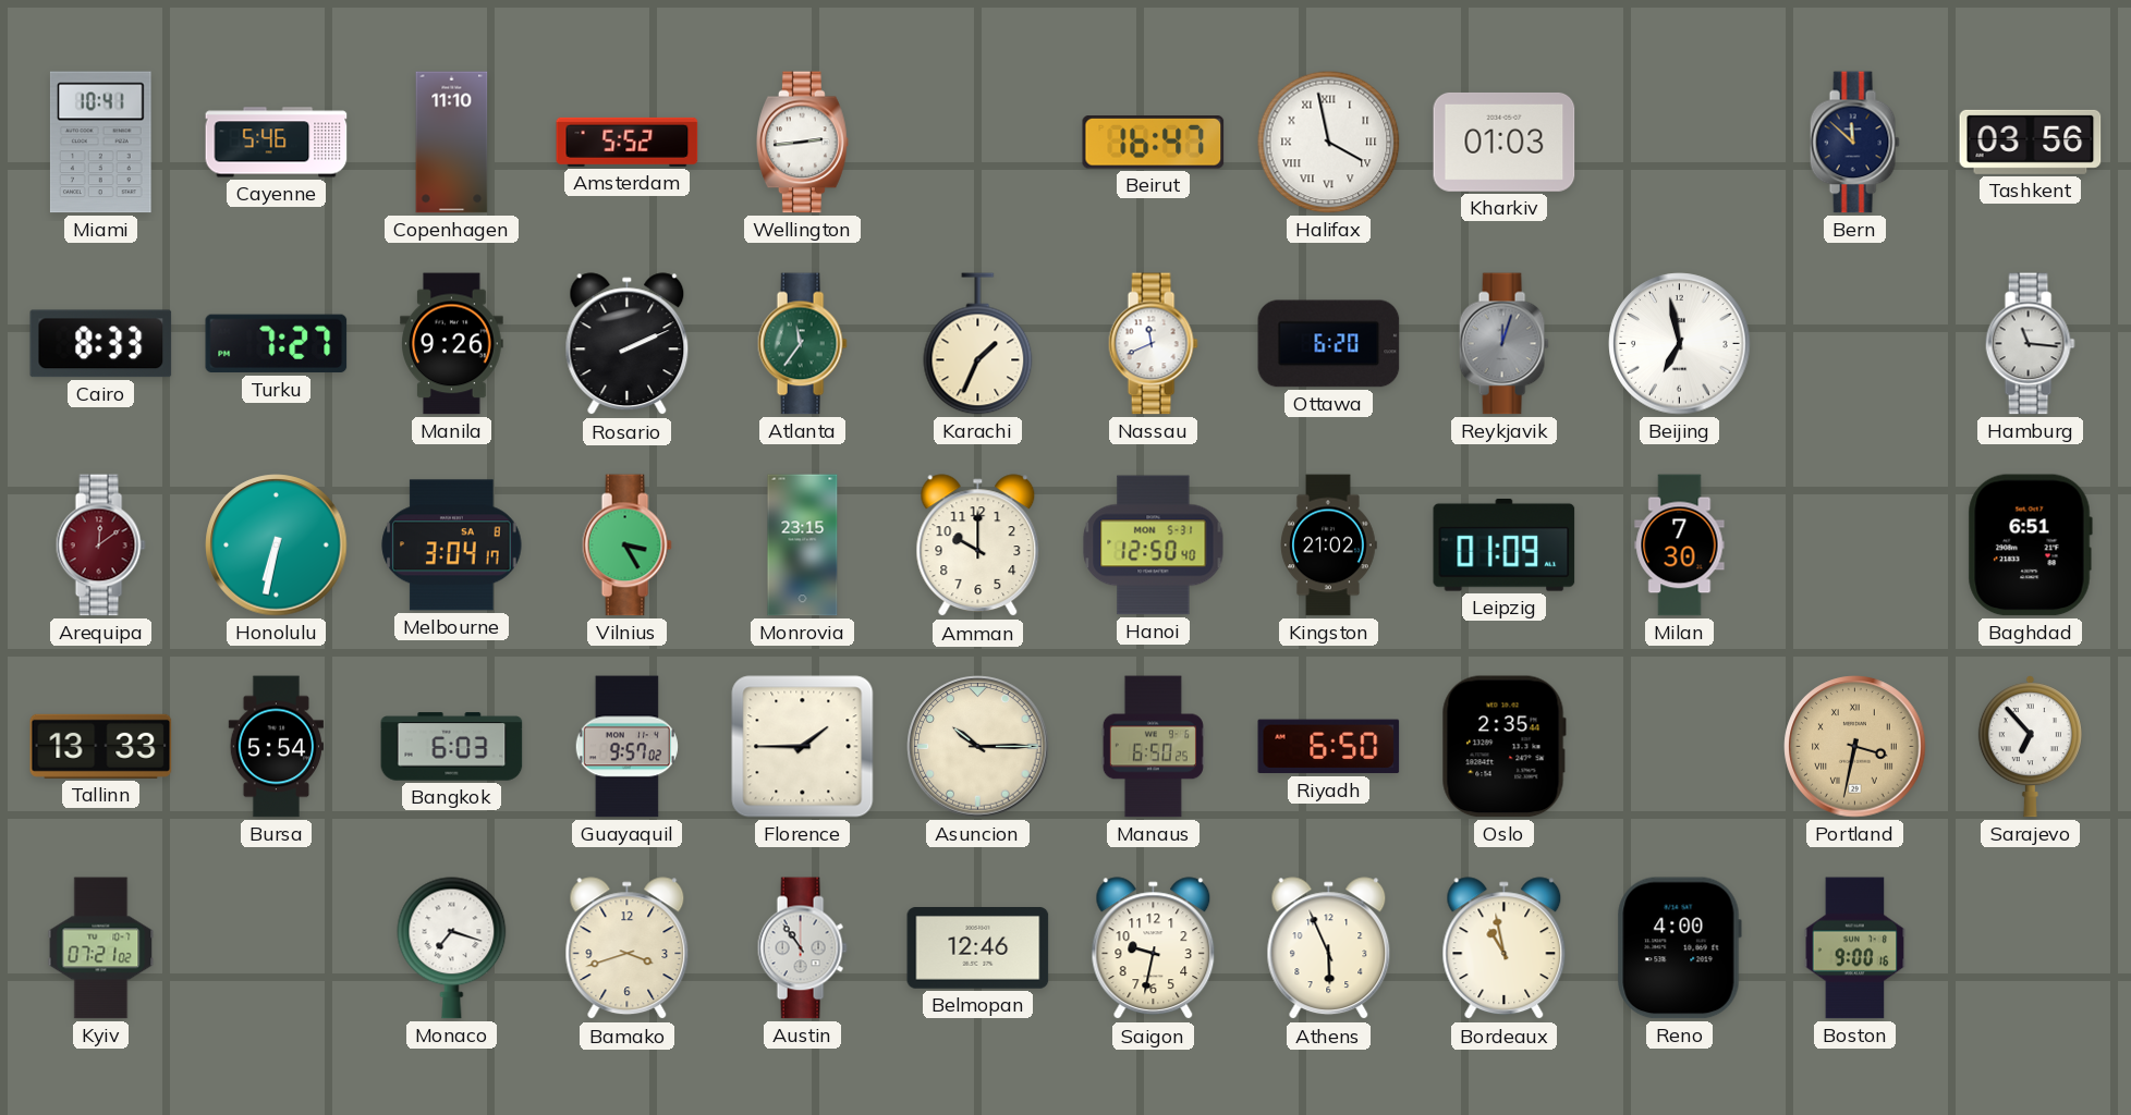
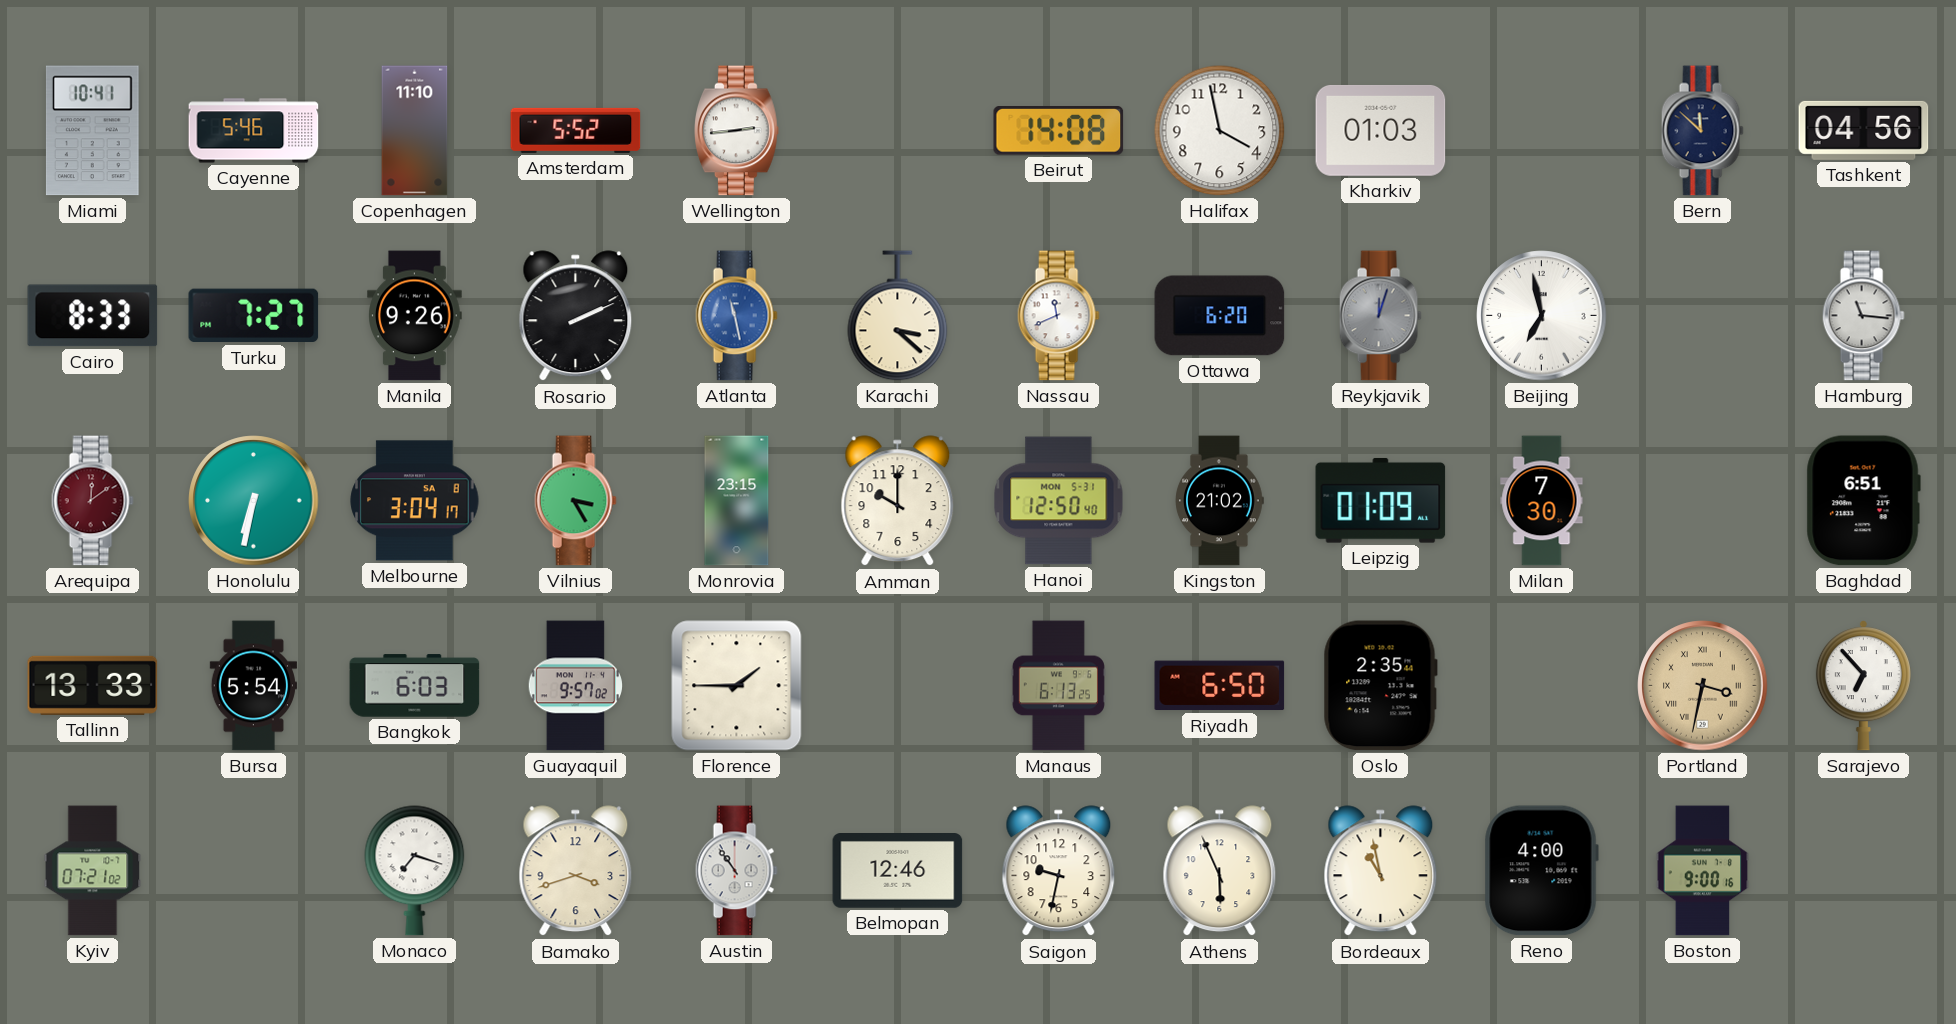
Beirut: 16:47 -> 14:08
Halifax numerals: Roman -> Arabic
Tashkent: 03:56 -> 04:56
Atlanta: 11:36 -> 11:28
Atlanta dial: green -> blue
Karachi: 1:34 -> 3:22
Asuncion: 10:15 -> none
Manaus: 6:50 -> 6:13
